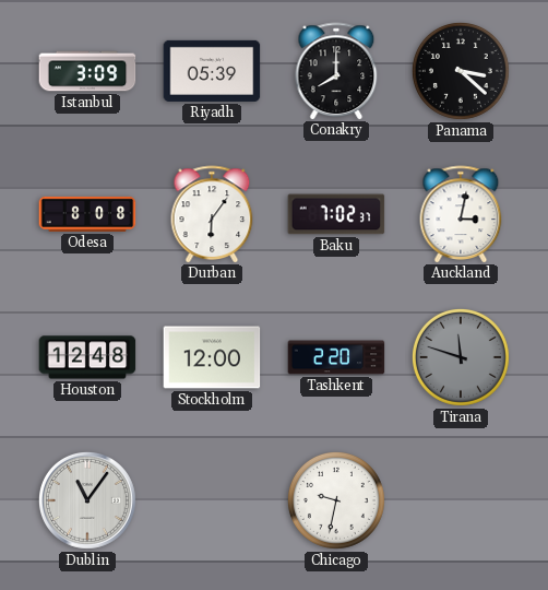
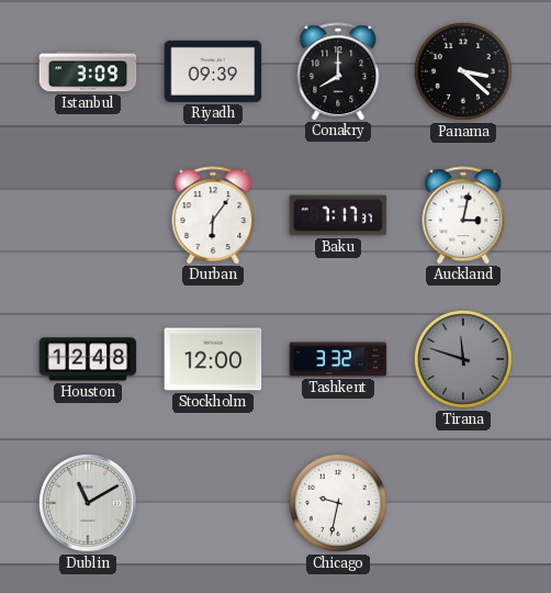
Riyadh: 05:39 -> 09:39
Odesa: 8:08 -> none
Baku: 7:02 -> 7:17
Tashkent: 2:20 -> 3:32
Dublin: 11:06 -> 11:10
